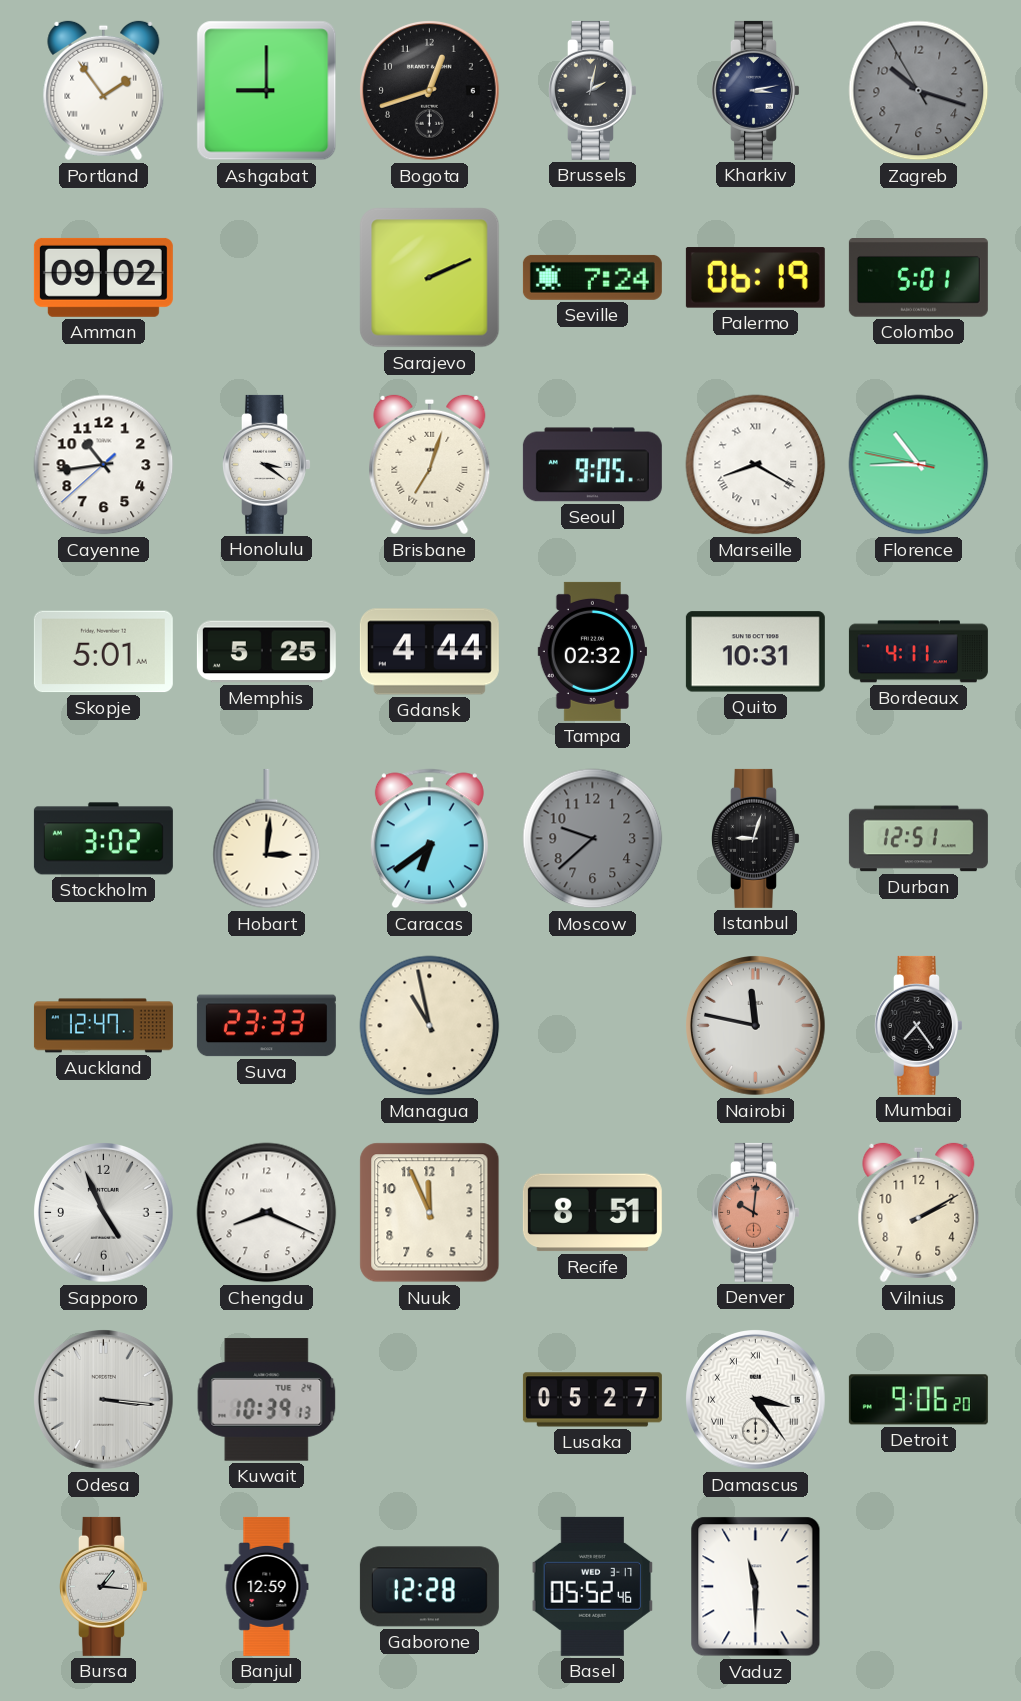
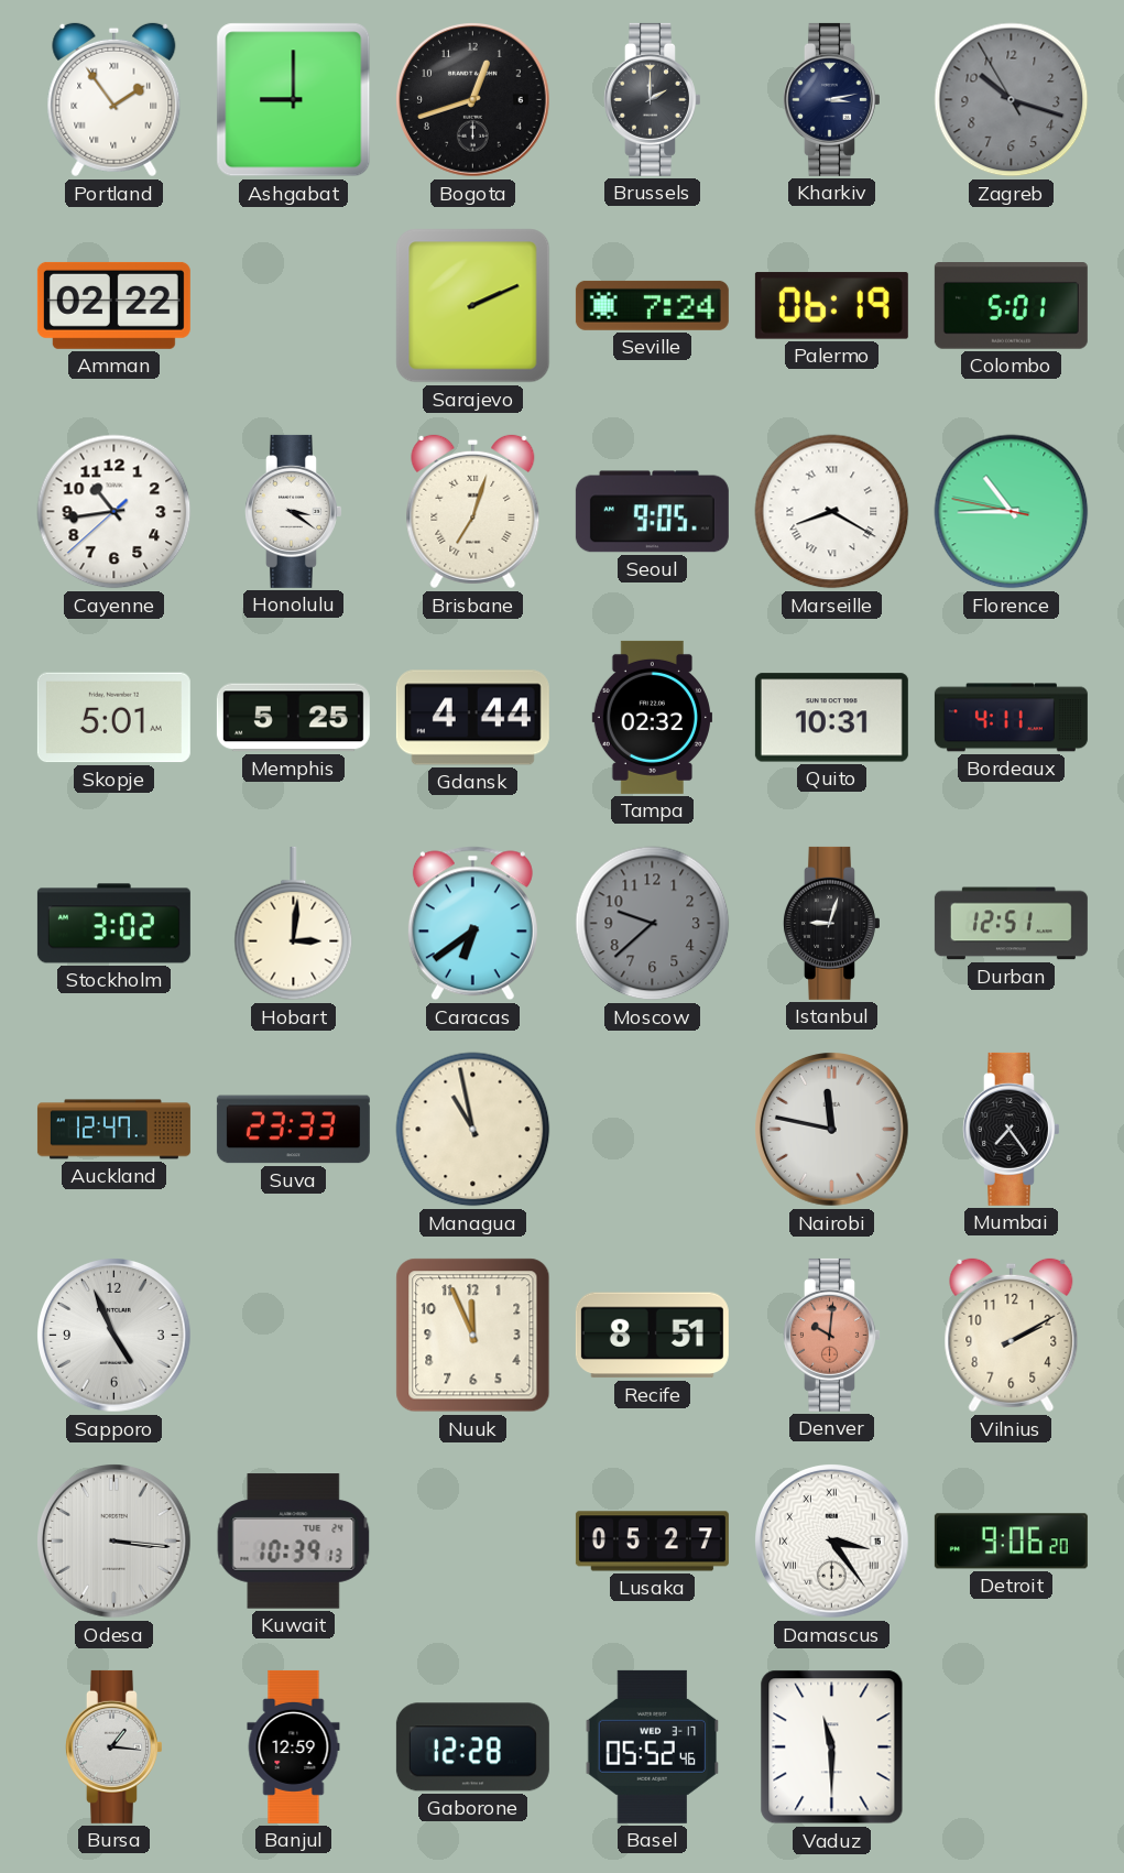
Brussels: 2:02 -> 2:00
Amman: 09:02 -> 02:22
Chengdu: 8:19 -> none
